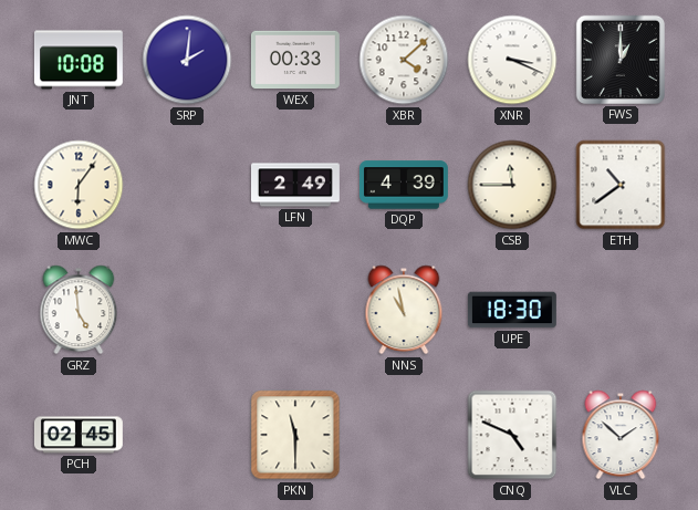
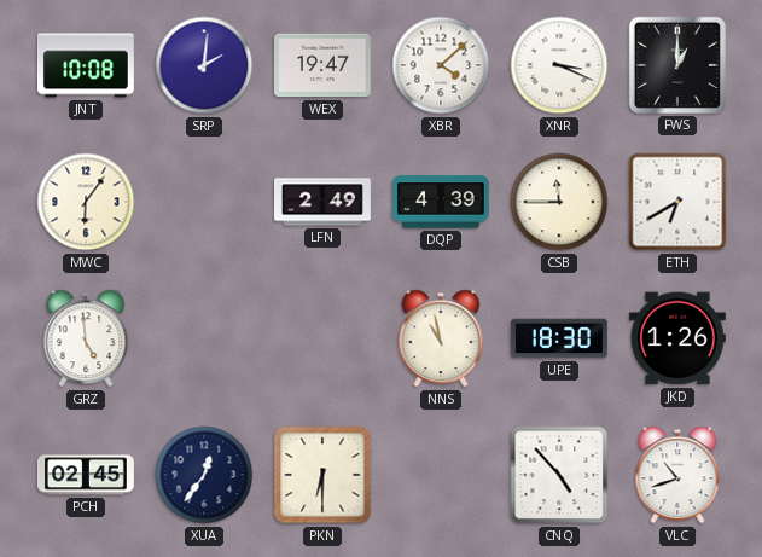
WEX: 00:33 -> 19:47
ETH: 10:39 -> 6:40
JKD: none -> 1:26
XUA: none -> 12:36
PKN: 11:30 -> 6:30
CNQ: 4:49 -> 4:53
VLC: 1:52 -> 10:42
